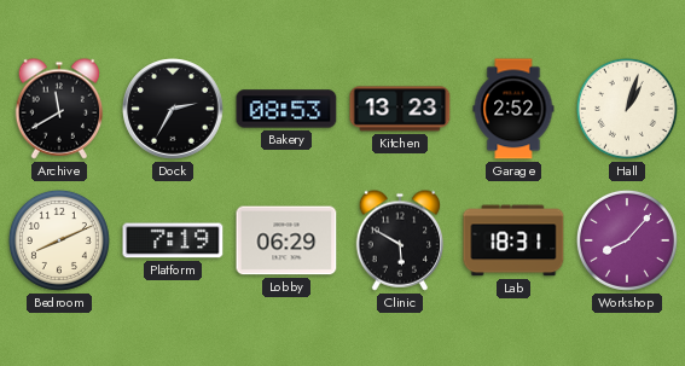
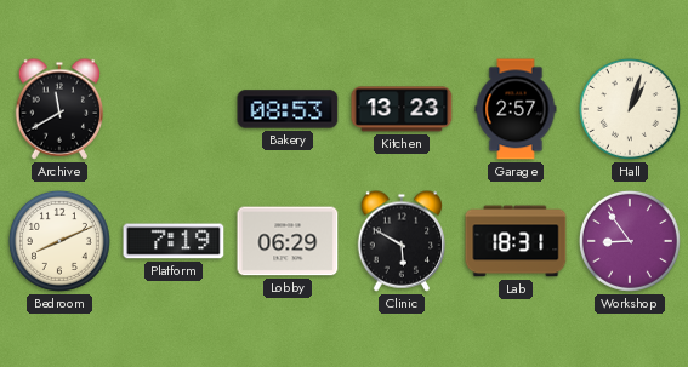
Dock: 2:35 -> none
Garage: 2:52 -> 2:57
Workshop: 8:07 -> 8:54
